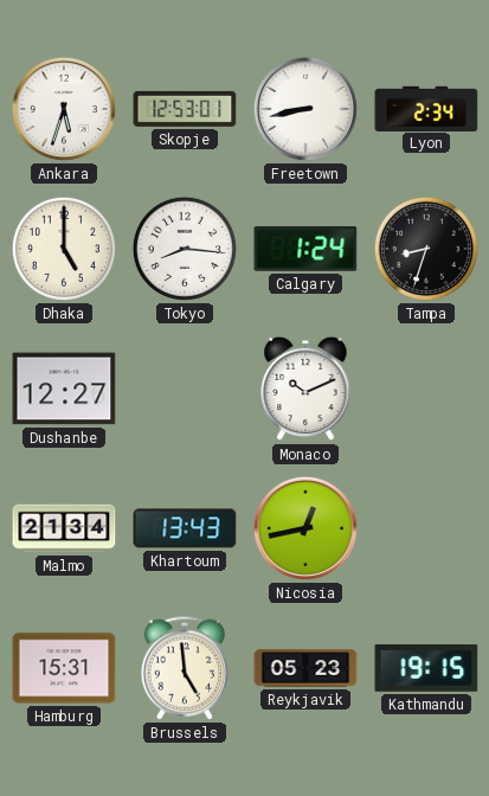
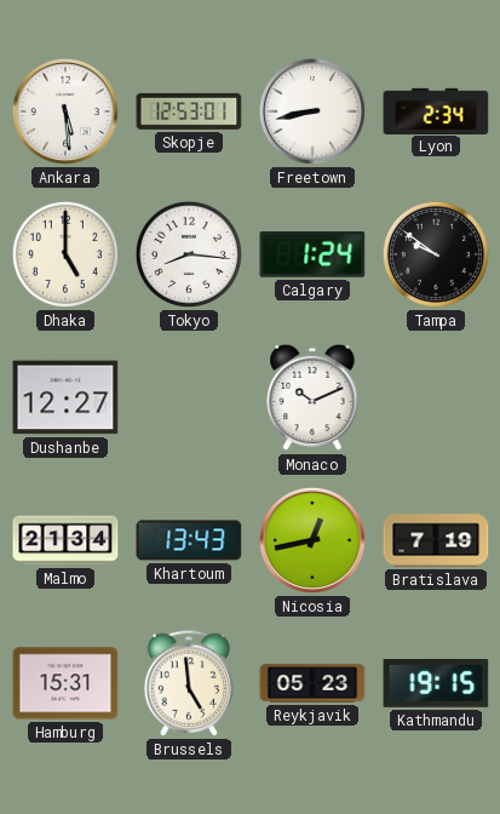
Ankara: 5:33 -> 5:29
Tampa: 8:33 -> 9:51
Bratislava: none -> 7:19
